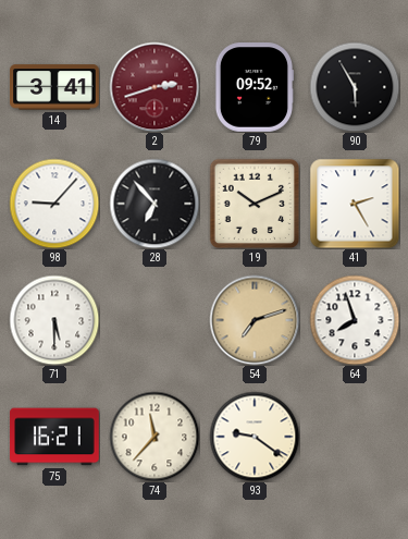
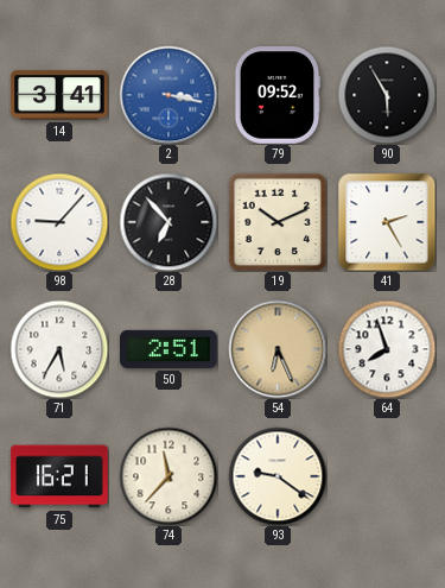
2: 2:42 -> 3:17
2 dial: burgundy -> blue
71: 5:30 -> 5:35
50: none -> 2:51
54: 7:12 -> 6:26
